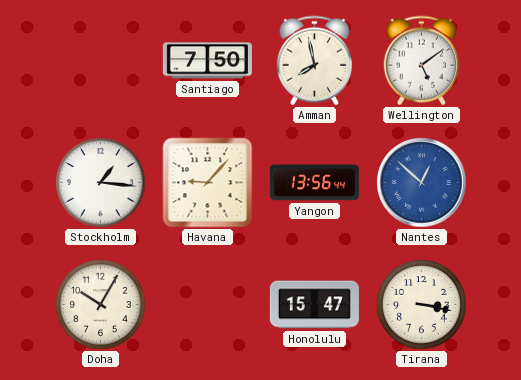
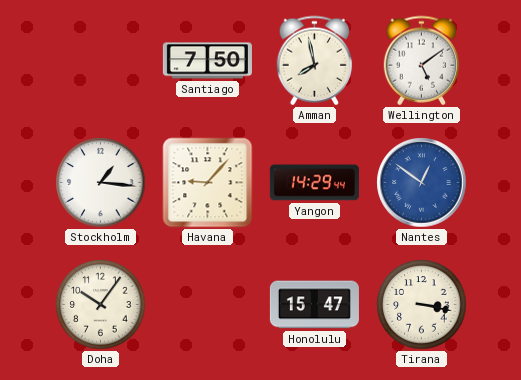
Yangon: 13:56 -> 14:29
Nantes: 12:52 -> 12:51
Doha: 10:05 -> 10:06
